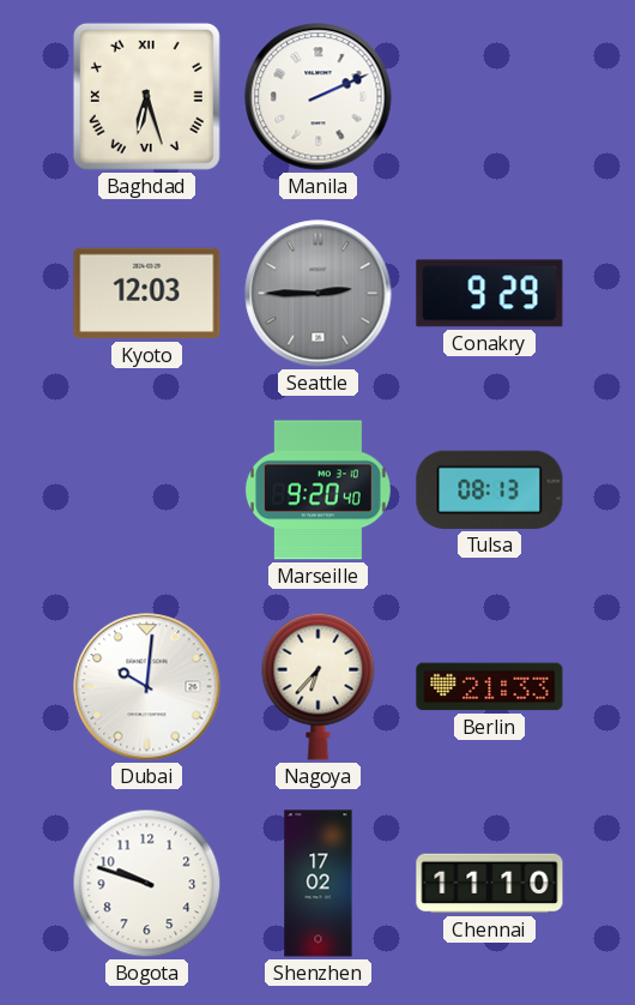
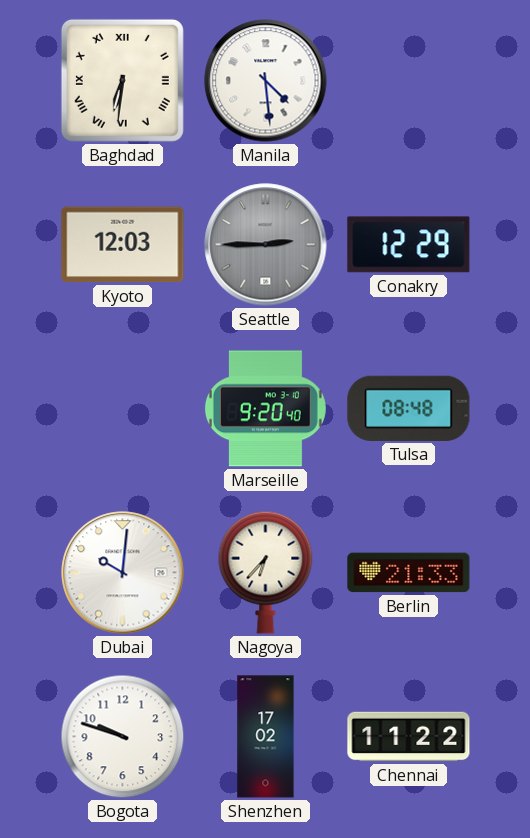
Baghdad: 6:27 -> 6:31
Manila: 2:11 -> 4:29
Conakry: 9:29 -> 12:29
Tulsa: 08:13 -> 08:48
Chennai: 11:10 -> 11:22
